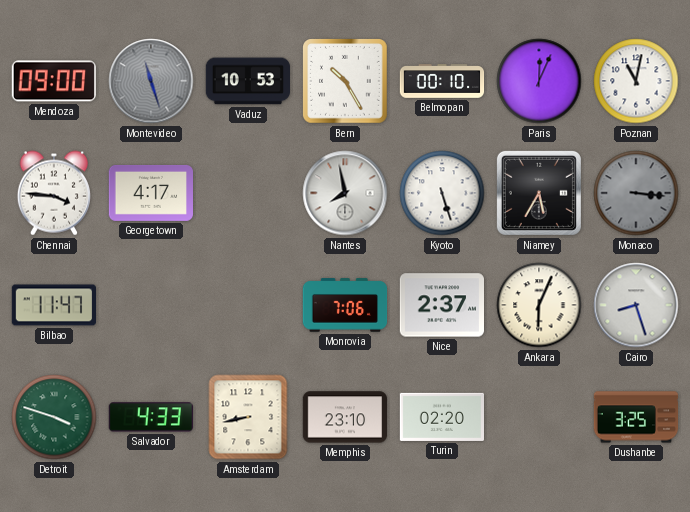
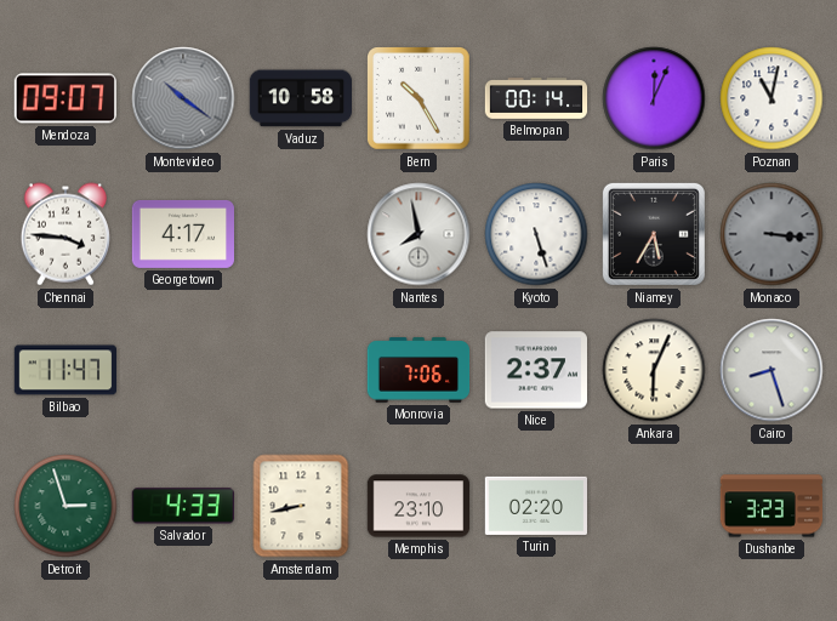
Mendoza: 09:00 -> 09:07
Montevideo: 11:27 -> 10:21
Vaduz: 10:53 -> 10:58
Belmopan: 00:10 -> 00:14
Detroit: 3:48 -> 2:57
Dushanbe: 3:25 -> 3:23
